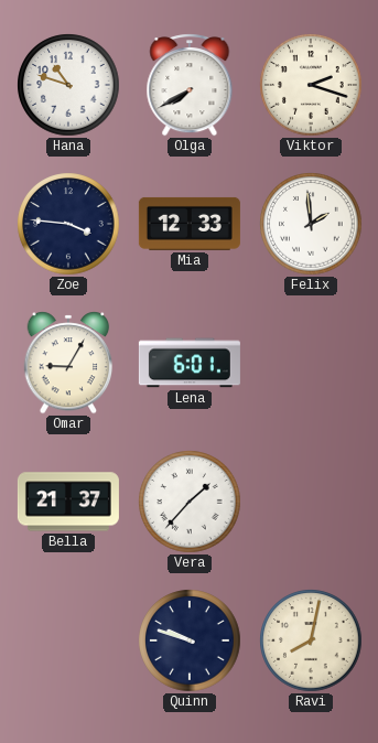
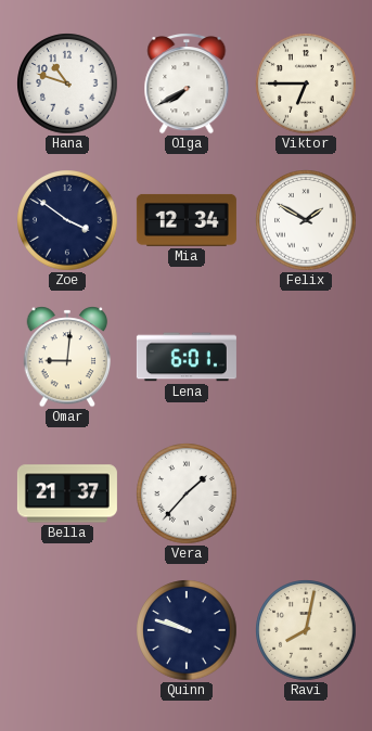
Viktor: 2:18 -> 6:45
Zoe: 3:46 -> 3:51
Mia: 12:33 -> 12:34
Felix: 1:59 -> 1:50
Omar: 9:05 -> 9:01
